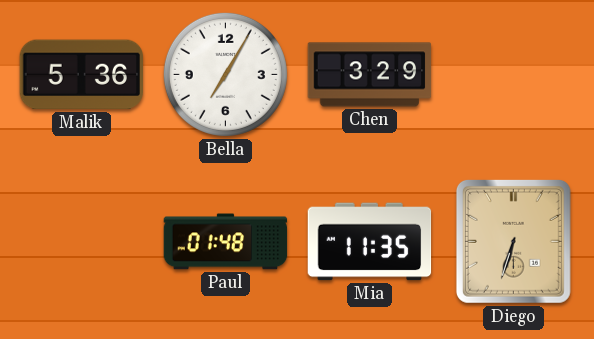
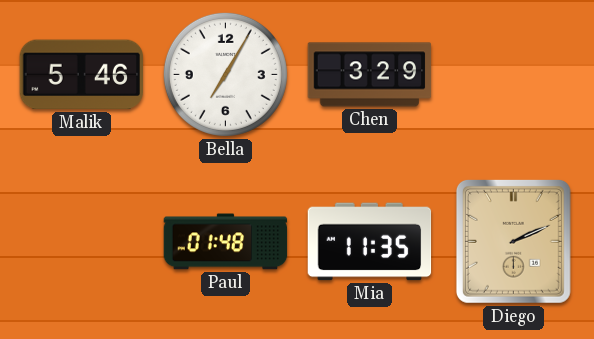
Malik: 5:36 -> 5:46
Diego: 6:33 -> 2:11
